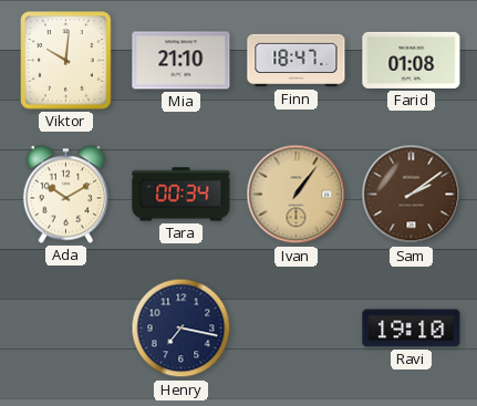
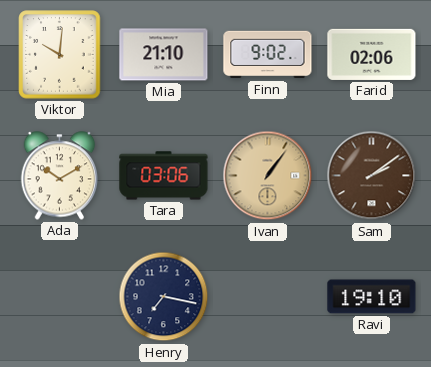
Finn: 18:47 -> 9:02
Farid: 01:08 -> 02:06
Tara: 00:34 -> 03:06
